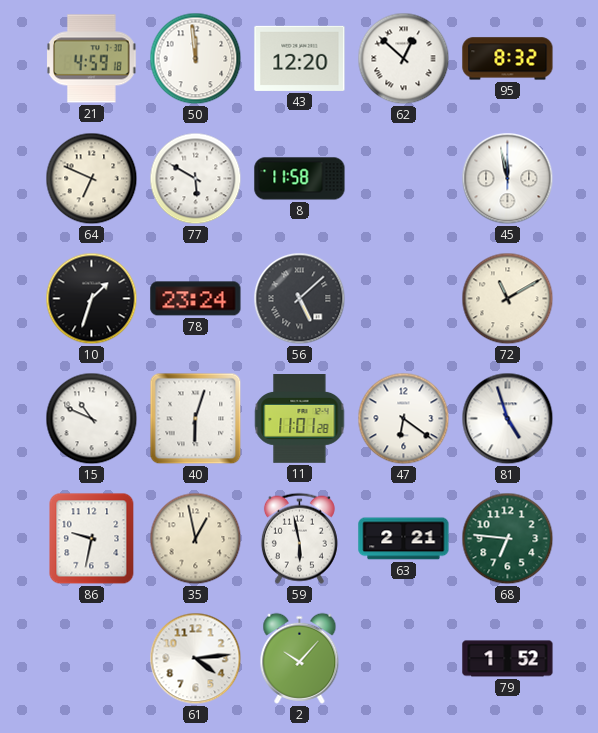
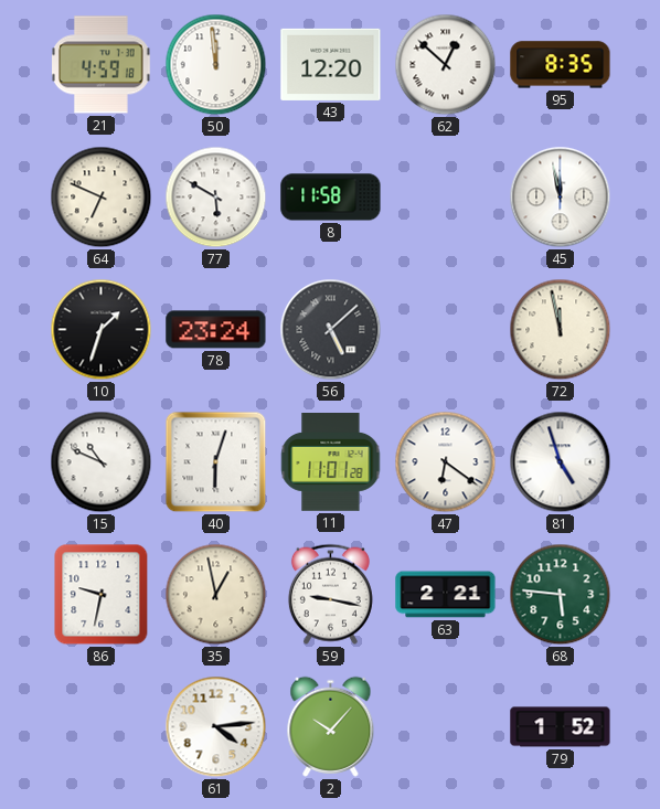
95: 8:32 -> 8:35
72: 11:10 -> 11:58
59: 5:58 -> 9:17
68: 6:46 -> 5:46
